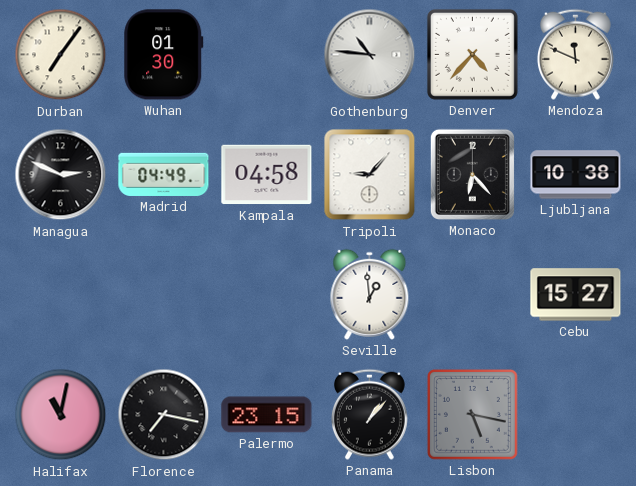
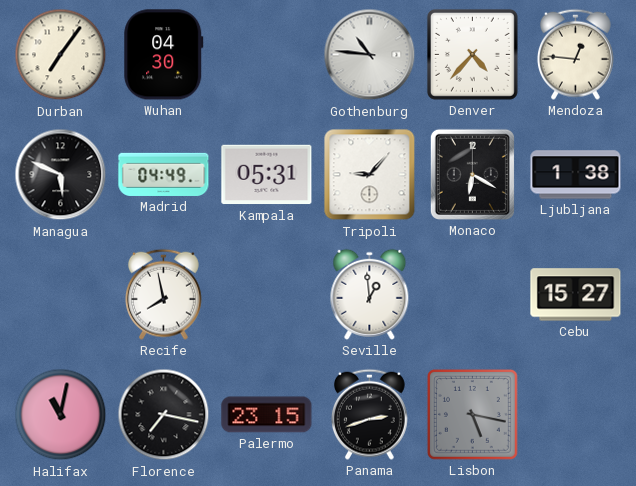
Wuhan: 01:30 -> 04:30
Mendoza: 11:49 -> 12:46
Managua: 2:49 -> 5:49
Kampala: 04:58 -> 05:31
Monaco: 6:23 -> 6:20
Ljubljana: 10:38 -> 1:38
Recife: none -> 7:58
Panama: 1:07 -> 2:42
